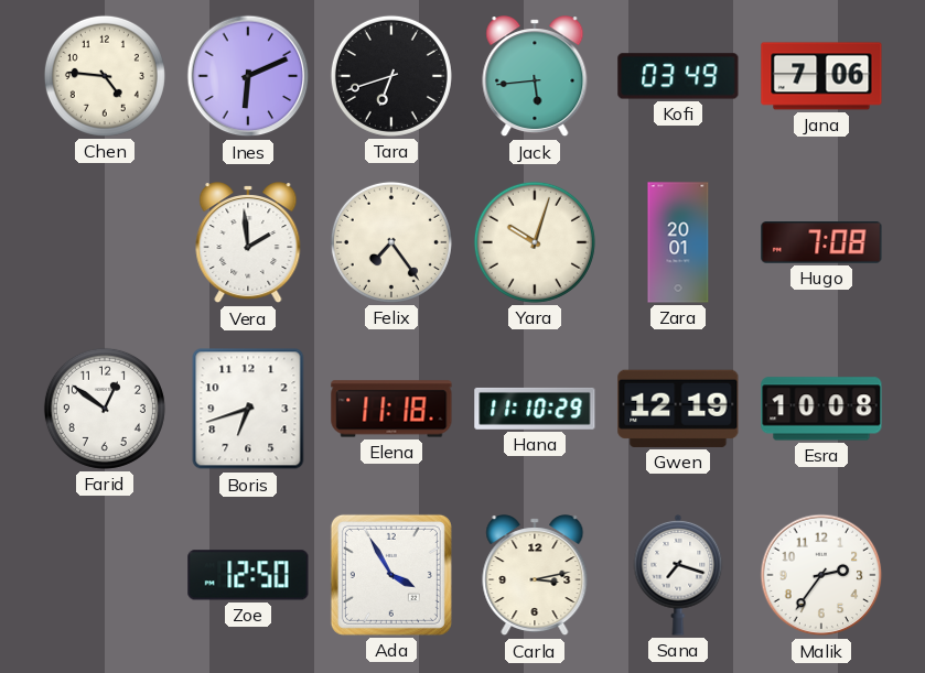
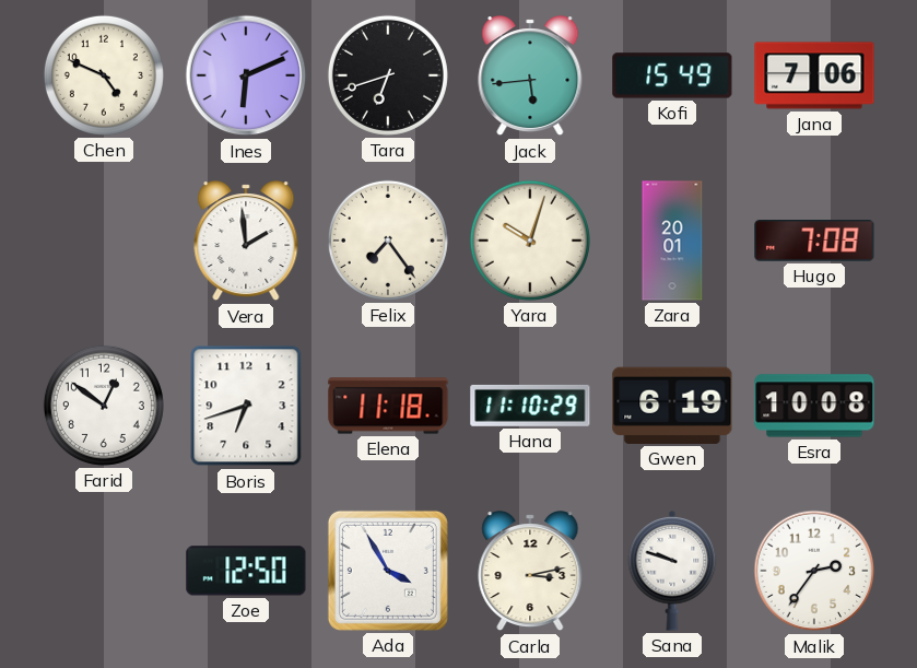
Chen: 4:46 -> 4:49
Kofi: 03:49 -> 15:49
Gwen: 12:19 -> 6:19
Sana: 7:18 -> 9:48
